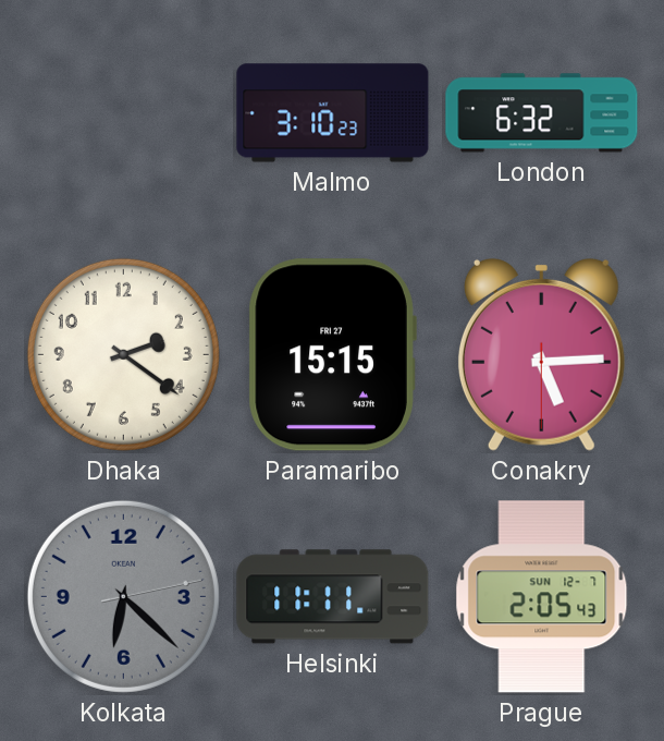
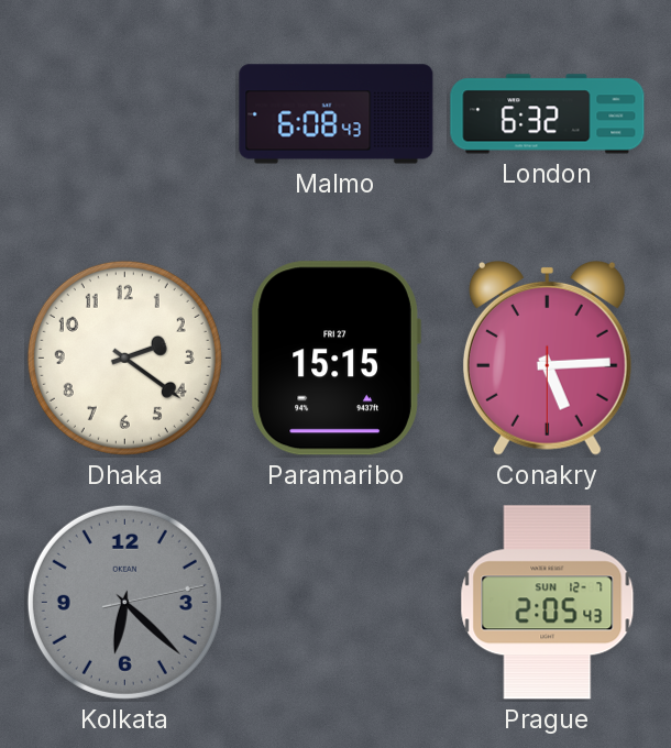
Malmo: 3:10 -> 6:08
Helsinki: 11:11 -> none
